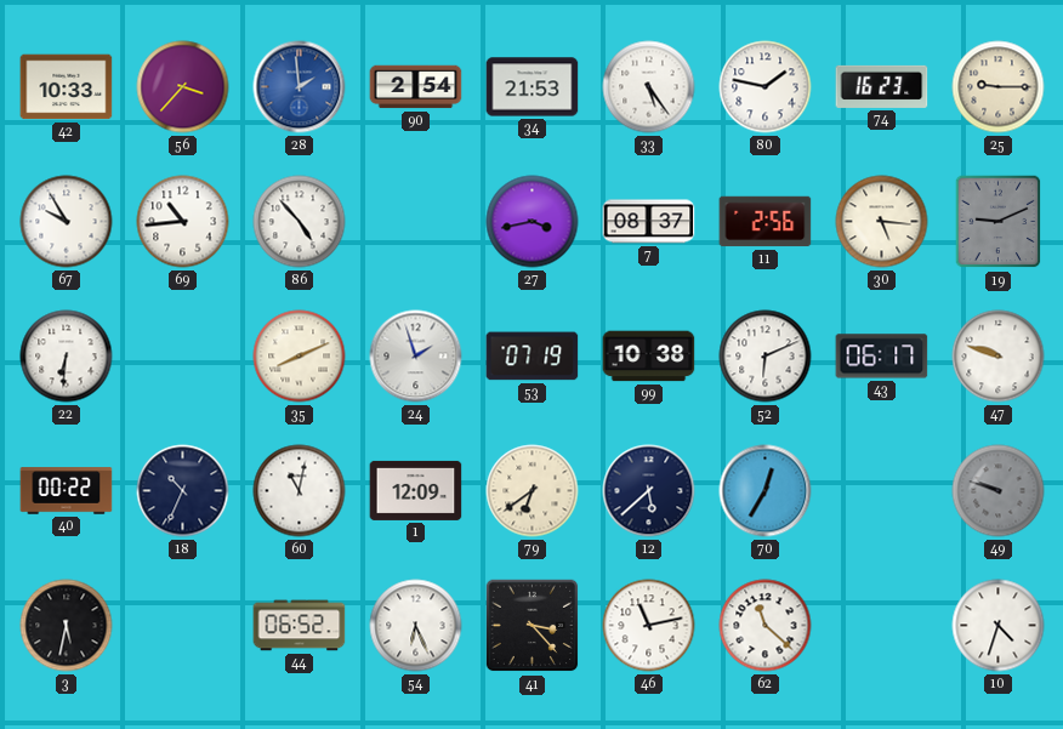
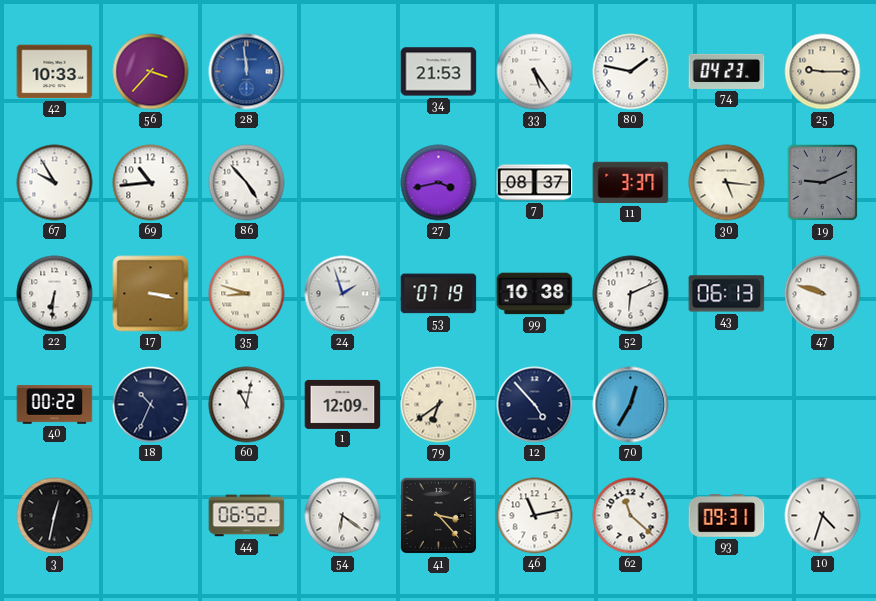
28: 1:59 -> 11:59
90: 2:54 -> none
74: 16:23 -> 04:23
11: 2:56 -> 3:37
17: none -> 3:17
35: 8:11 -> 8:48
43: 06:17 -> 06:13
12: 5:38 -> 4:53
49: 9:48 -> none
3: 5:32 -> 12:32
54: 6:26 -> 6:21
93: none -> 09:31
